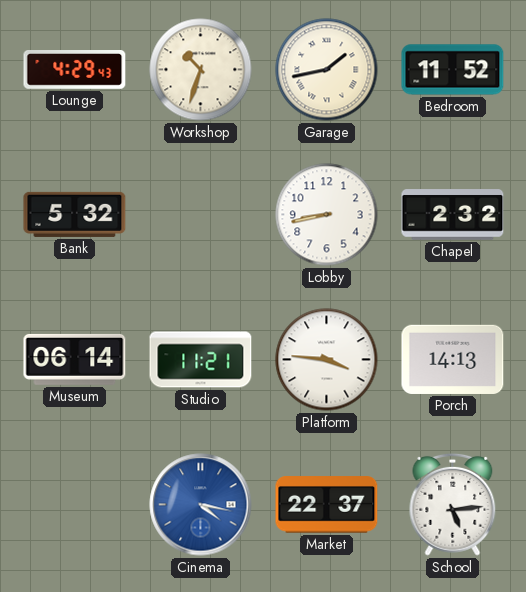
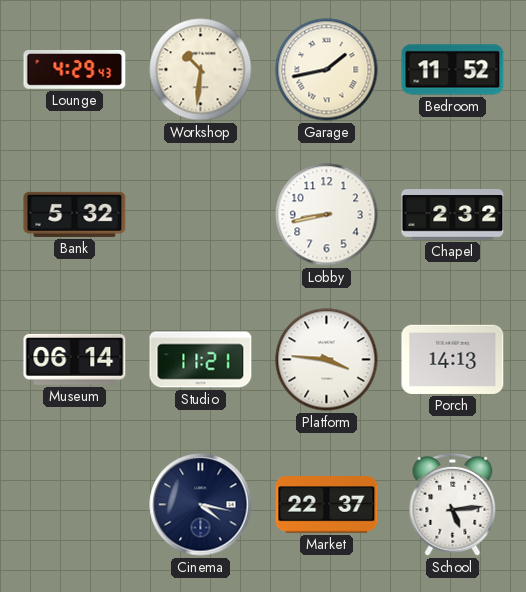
Workshop: 10:33 -> 10:31
Cinema dial: blue -> navy
